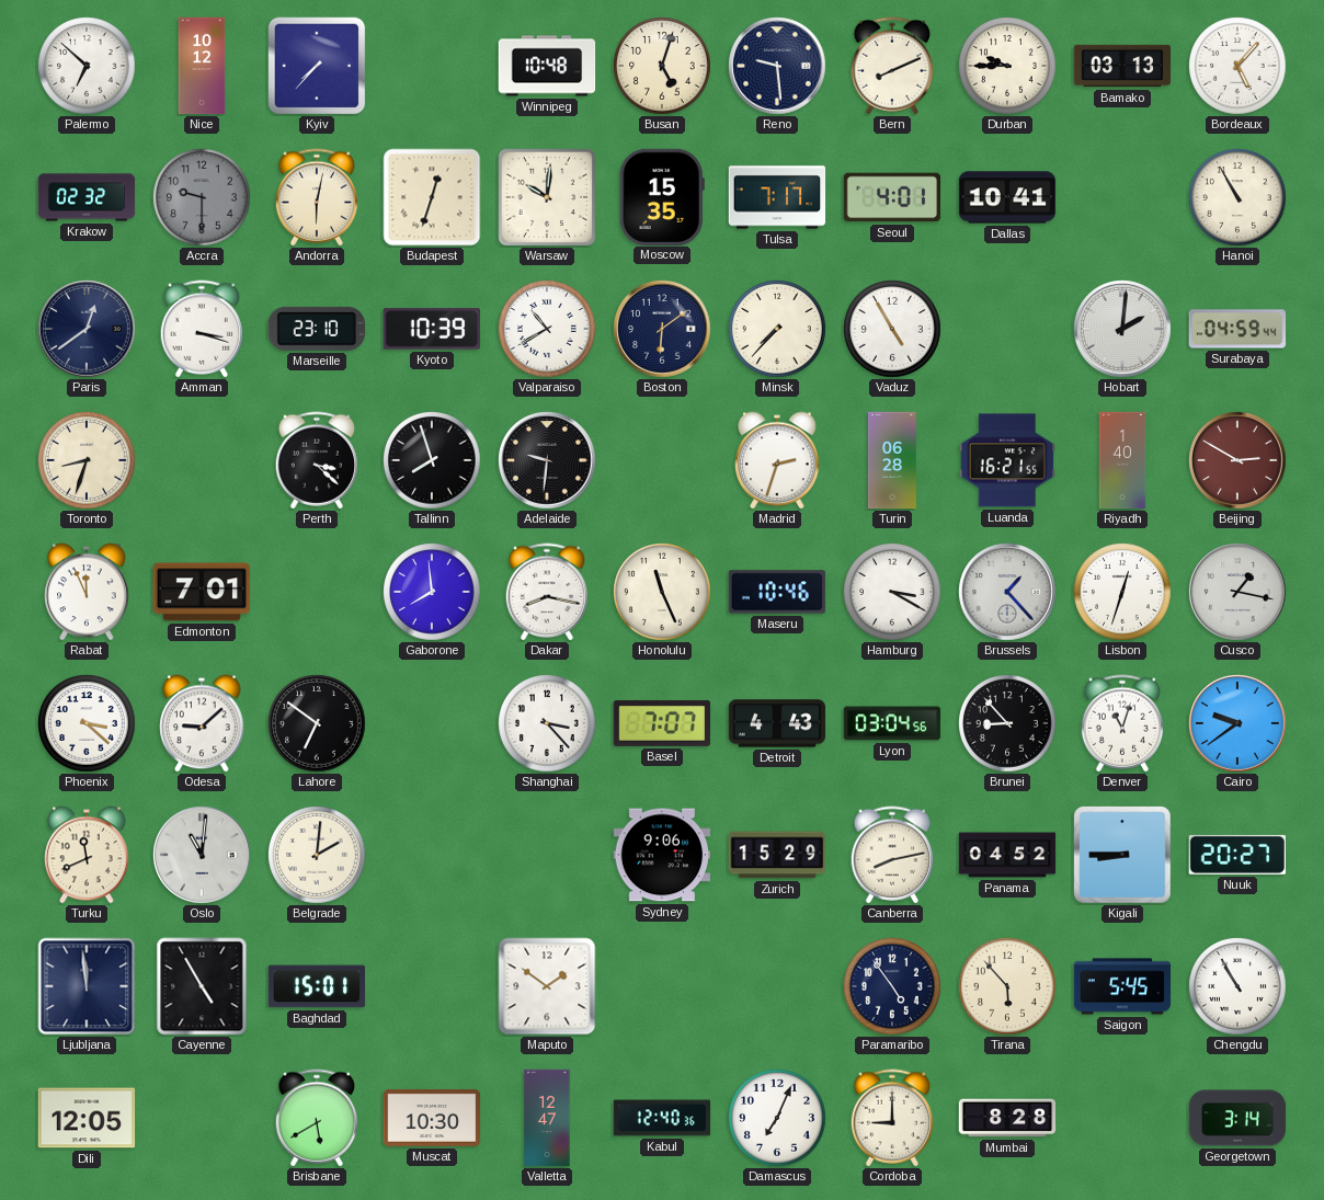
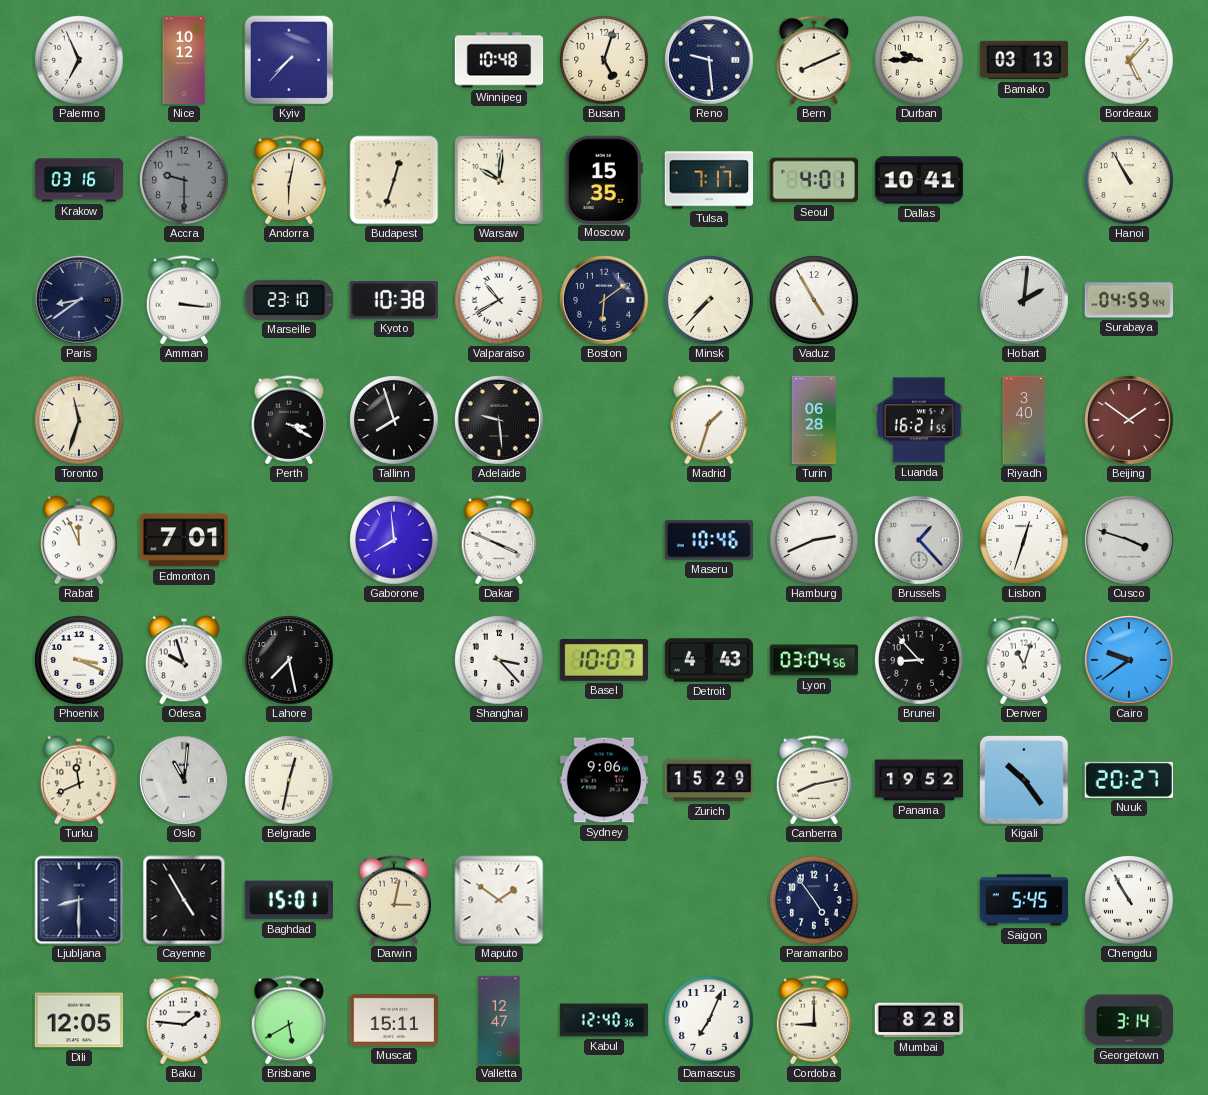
Palermo: 6:52 -> 6:56
Krakow: 02:32 -> 03:16
Paris: 12:39 -> 8:39
Amman: 3:18 -> 3:16
Kyoto: 10:39 -> 10:38
Toronto: 8:33 -> 11:33
Perth: 3:22 -> 3:20
Adelaide: 9:31 -> 9:29
Madrid: 2:33 -> 1:33
Riyadh: 1:40 -> 3:40
Beijing: 2:50 -> 1:51
Dakar: 8:17 -> 3:49
Honolulu: 11:26 -> none
Hamburg: 3:20 -> 2:41
Cusco: 1:17 -> 3:48
Phoenix: 3:22 -> 3:19
Odesa: 9:08 -> 9:57
Lahore: 6:51 -> 7:28
Basel: 7:07 -> 10:07
Belgrade: 2:01 -> 12:32
Panama: 04:52 -> 19:52
Kigali: 8:45 -> 10:24
Ljubljana: 11:59 -> 8:30
Darwin: none -> 3:02
Tirana: 5:53 -> none
Baku: none -> 1:46
Muscat: 10:30 -> 15:11
